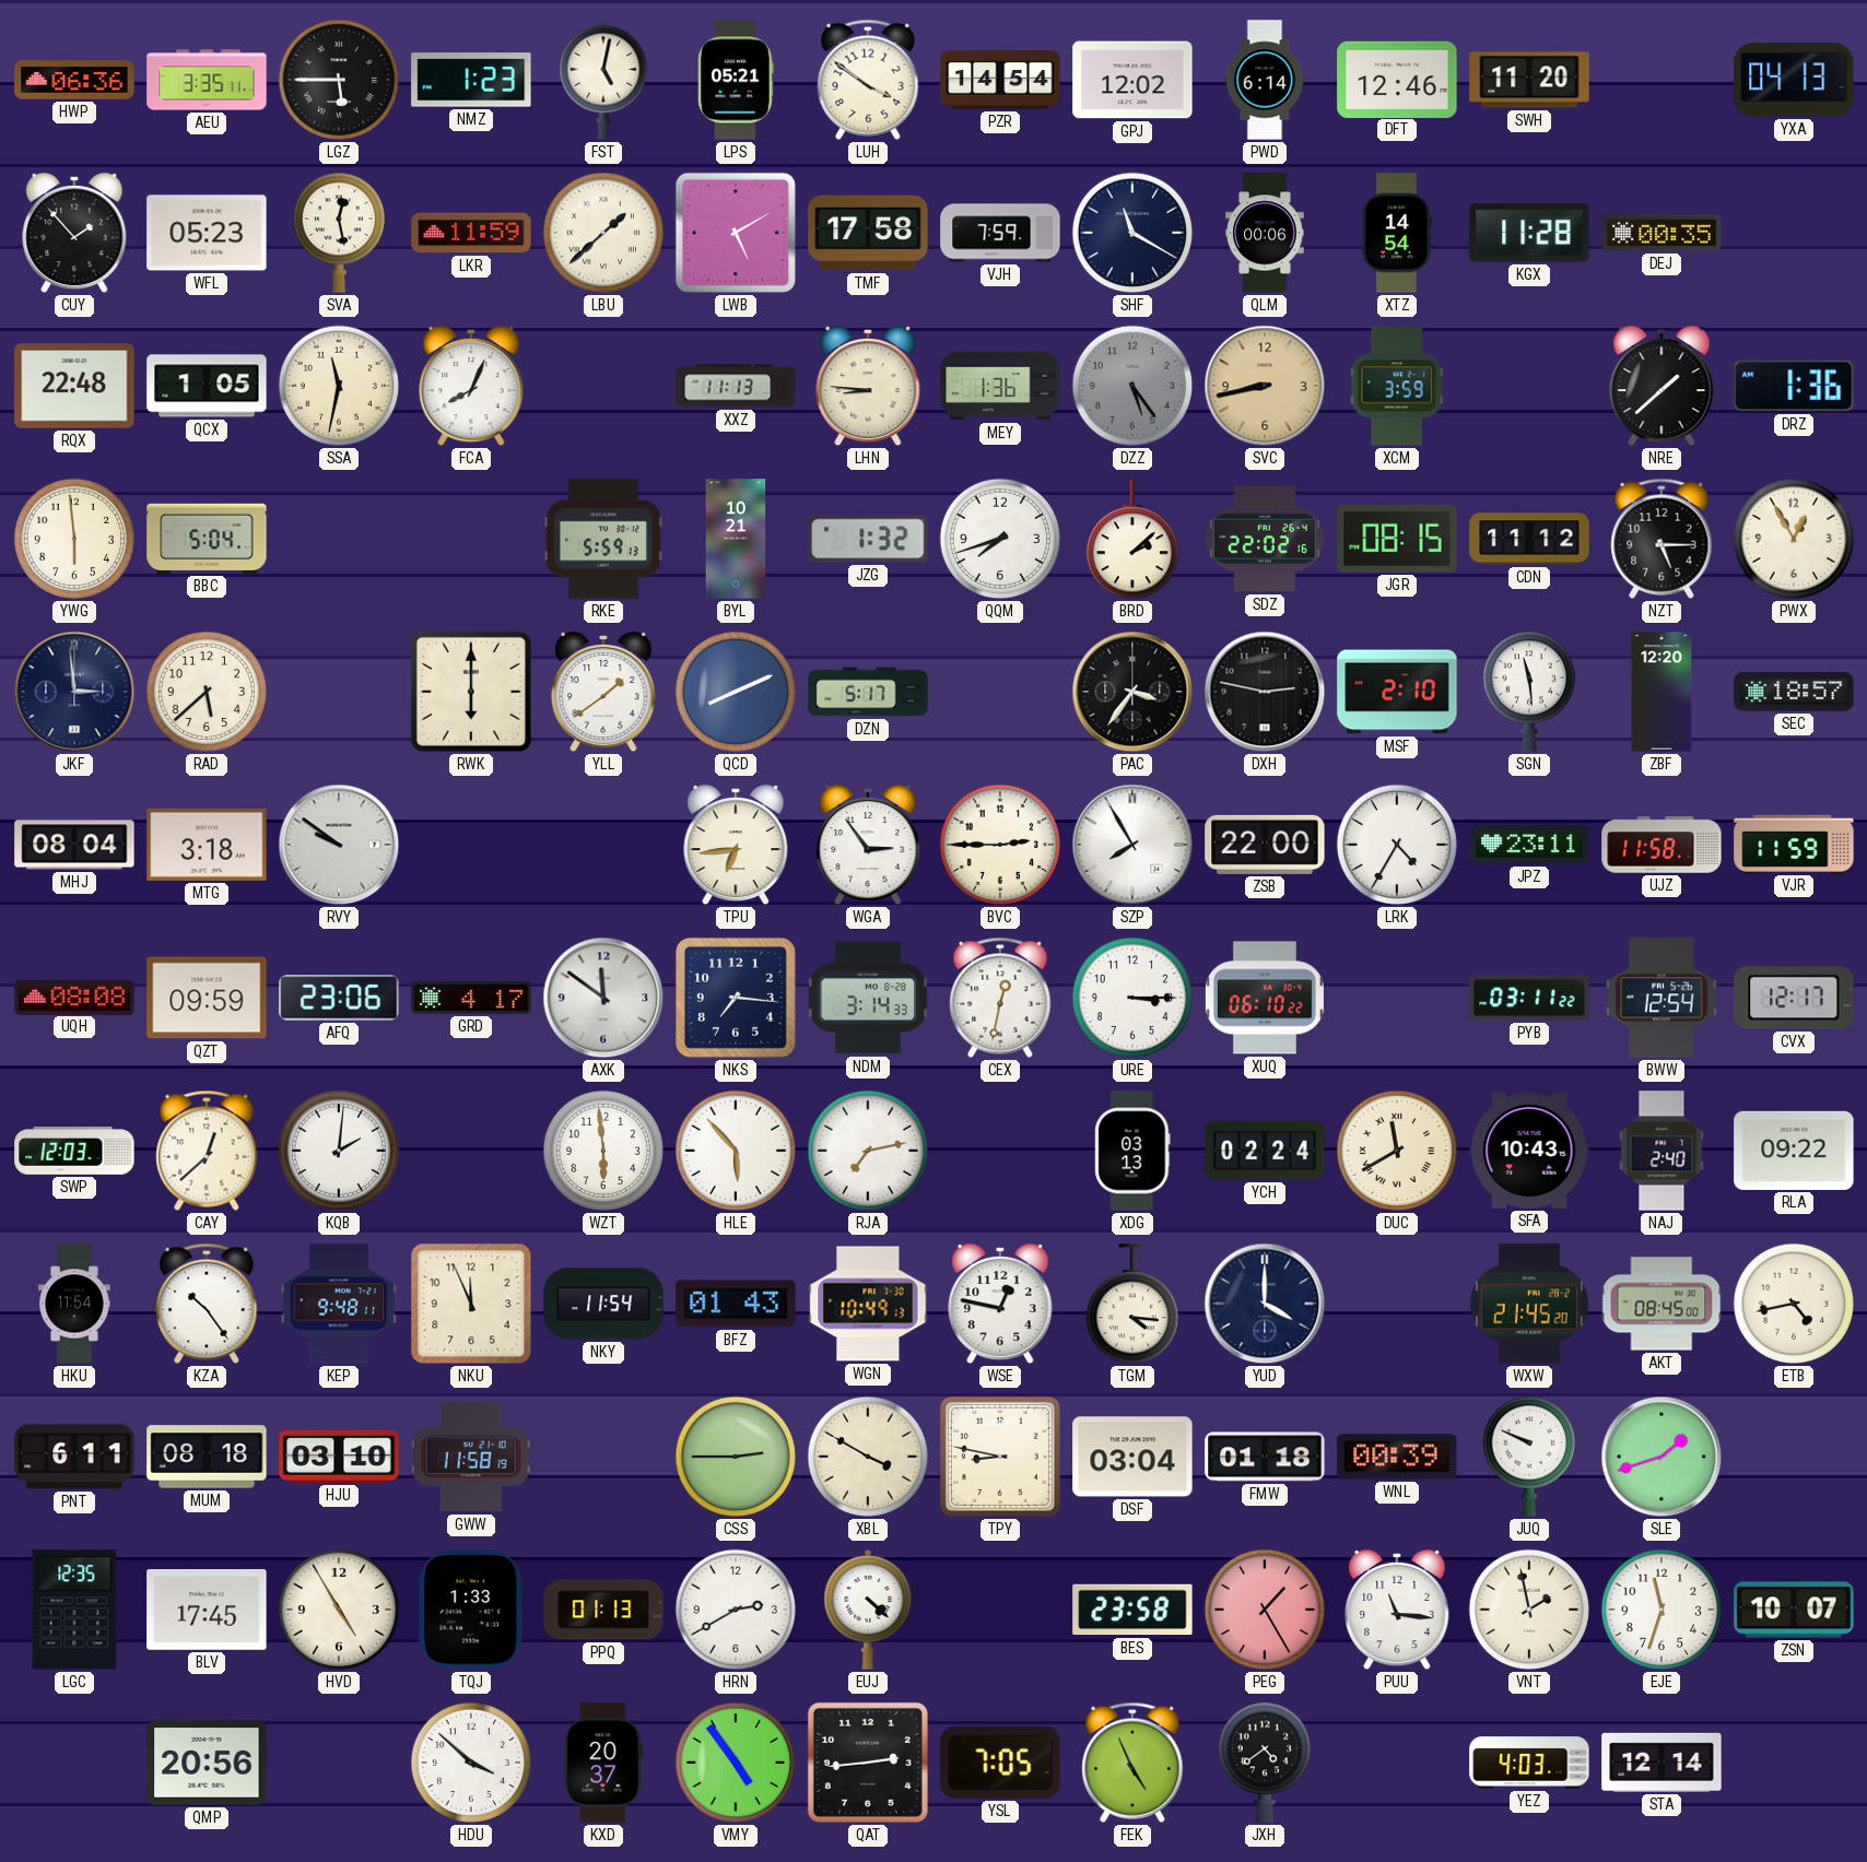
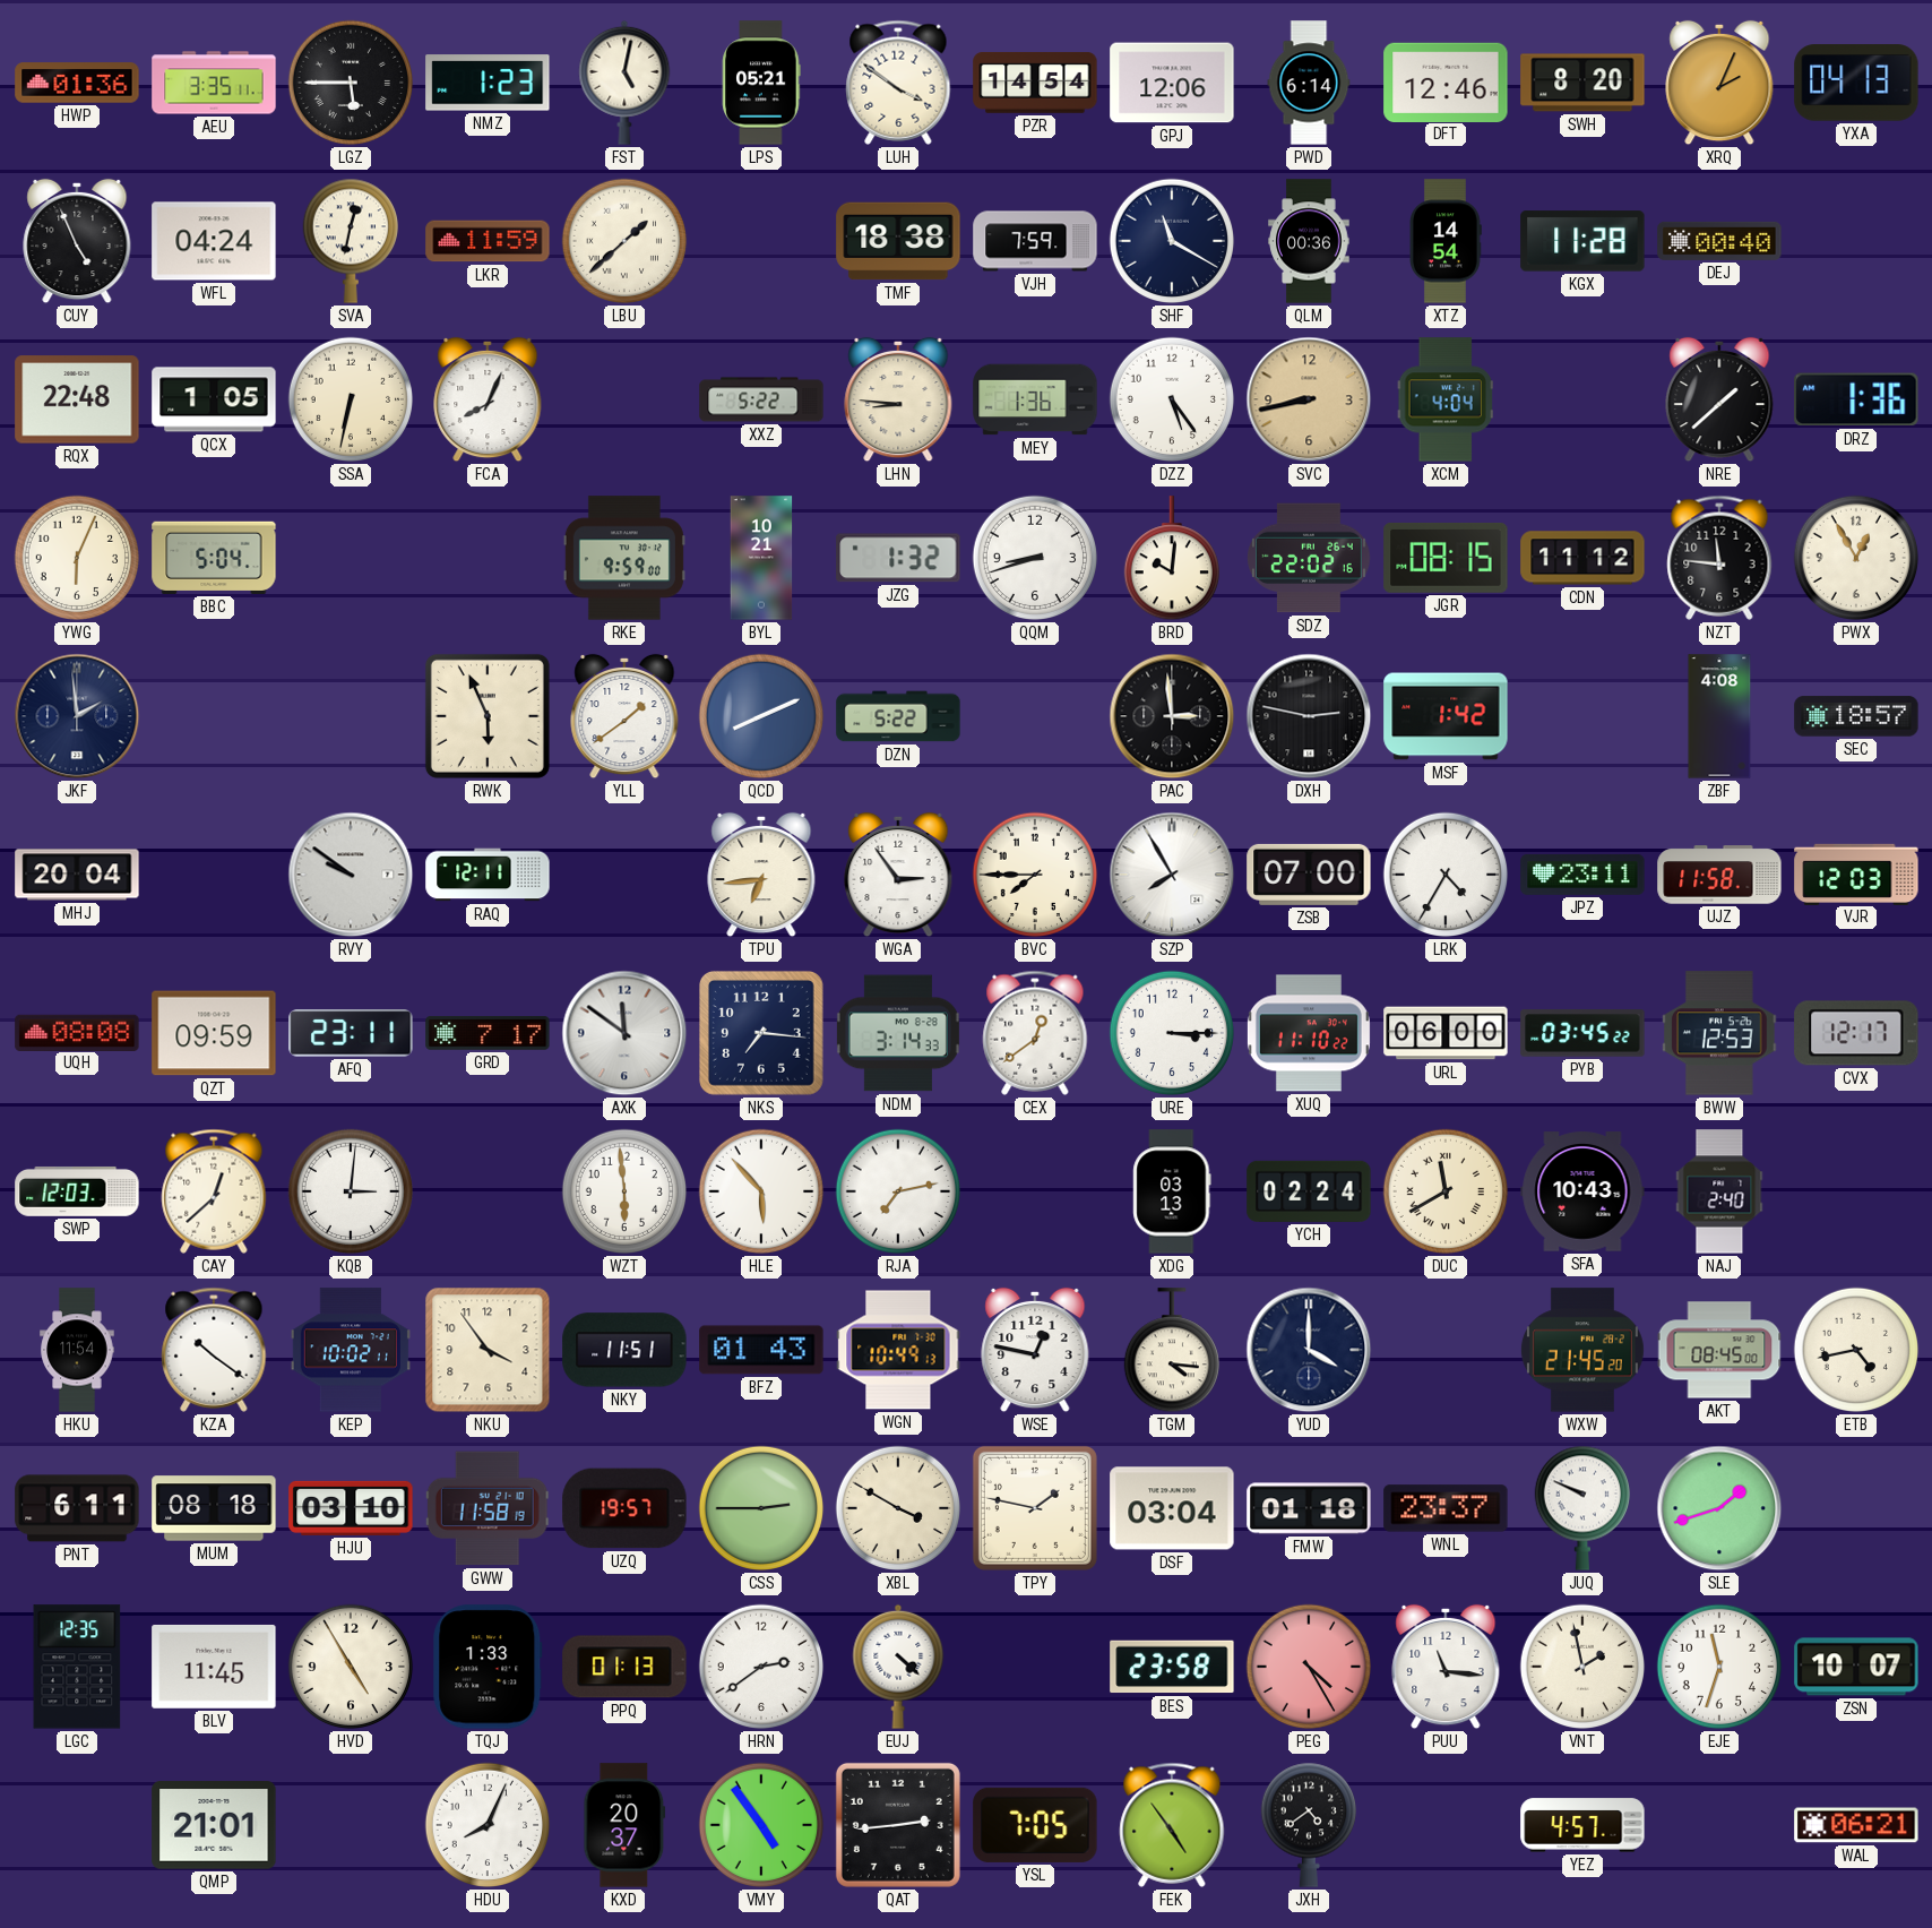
HWP: 06:36 -> 01:36
GPJ: 12:02 -> 12:06
SWH: 11:20 -> 8:20
XRQ: none -> 2:04
CUY: 1:53 -> 4:56
WFL: 05:23 -> 04:24
SVA: 12:28 -> 12:32
LWB: 5:10 -> none
TMF: 17:58 -> 18:38
QLM: 00:06 -> 00:36
DEJ: 00:35 -> 00:40
SSA: 11:32 -> 6:32
XXZ: 11:13 -> 5:22
DZZ dial: grey -> white
XCM: 3:59 -> 4:04
YWG: 5:59 -> 6:04
RKE: 5:59 -> 9:59
QQM: 7:42 -> 8:42
BRD: 2:08 -> 10:01
NZT: 5:15 -> 11:46
JKF: 2:59 -> 1:59
RAD: 5:38 -> none
RWK: 6:00 -> 5:56
DZN: 5:17 -> 5:22
PAC: 3:36 -> 2:59
MSF: 2:10 -> 1:42
SGN: 11:29 -> none
ZBF: 12:20 -> 4:08
MHJ: 08:04 -> 20:04
MTG: 3:18 -> none
RAQ: none -> 12:11
BVC: 2:45 -> 7:45
ZSB: 22:00 -> 07:00
VJR: 11:59 -> 12:03
AFQ: 23:06 -> 23:11
GRD: 4:17 -> 7:17
CEX: 12:32 -> 12:39
XUQ: 06:10 -> 11:10
URL: none -> 06:00
PYB: 03:11 -> 03:45
BWW: 12:54 -> 12:53
KQB: 2:01 -> 3:01
RLA: 09:22 -> none
KZA: 10:24 -> 10:21
KEP: 9:48 -> 10:02
NKU: 11:56 -> 3:54
NKY: 11:54 -> 11:51
UZQ: none -> 19:57
TPY: 8:47 -> 1:47
WNL: 00:39 -> 23:37
BLV: 17:45 -> 11:45
HRN: 2:40 -> 2:39
PEG: 1:25 -> 4:25
QMP: 20:56 -> 21:01
HDU: 3:52 -> 8:04
FEK: 4:56 -> 4:54
YEZ: 4:03 -> 4:57
STA: 12:14 -> none
WAL: none -> 06:21
